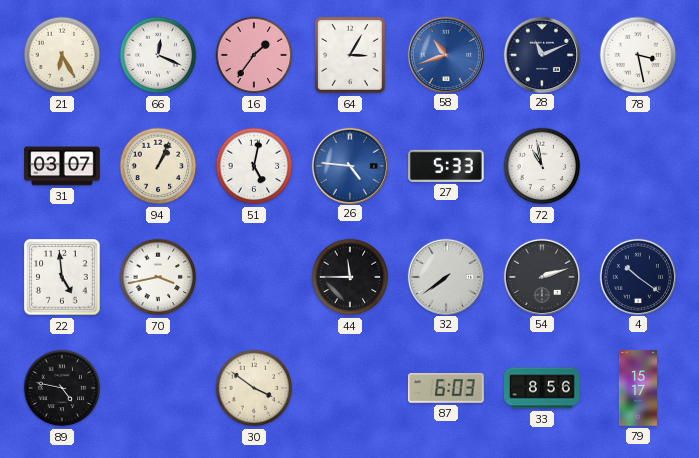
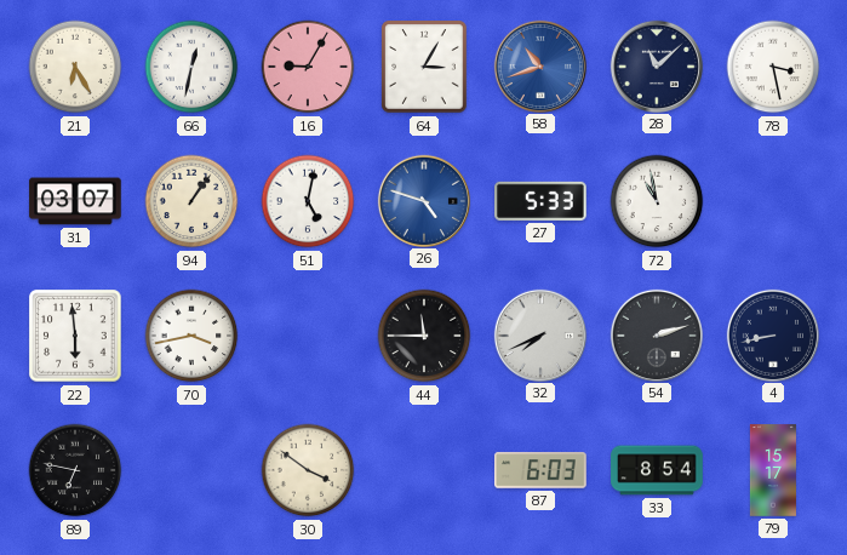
66: 12:19 -> 12:32
16: 1:36 -> 9:05
28: 11:11 -> 11:08
94: 1:04 -> 1:06
26: 4:46 -> 4:48
22: 4:59 -> 5:59
32: 7:39 -> 7:41
4: 10:21 -> 8:43
89: 4:47 -> 6:47
33: 8:56 -> 8:54
